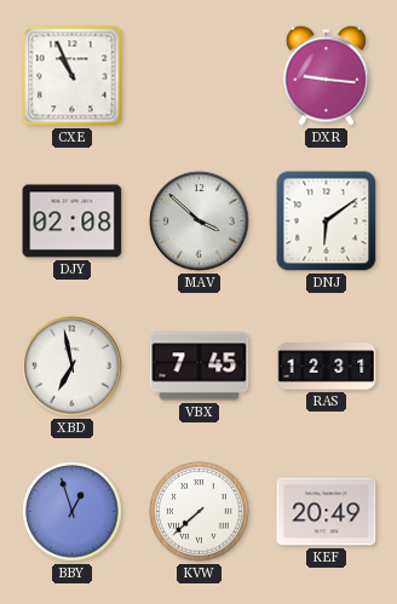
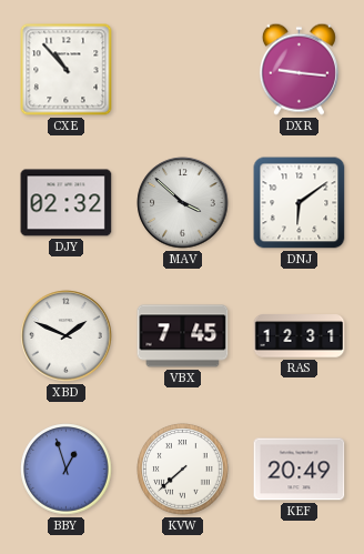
CXE: 10:56 -> 10:53
DJY: 02:08 -> 02:32
XBD: 6:58 -> 1:49
